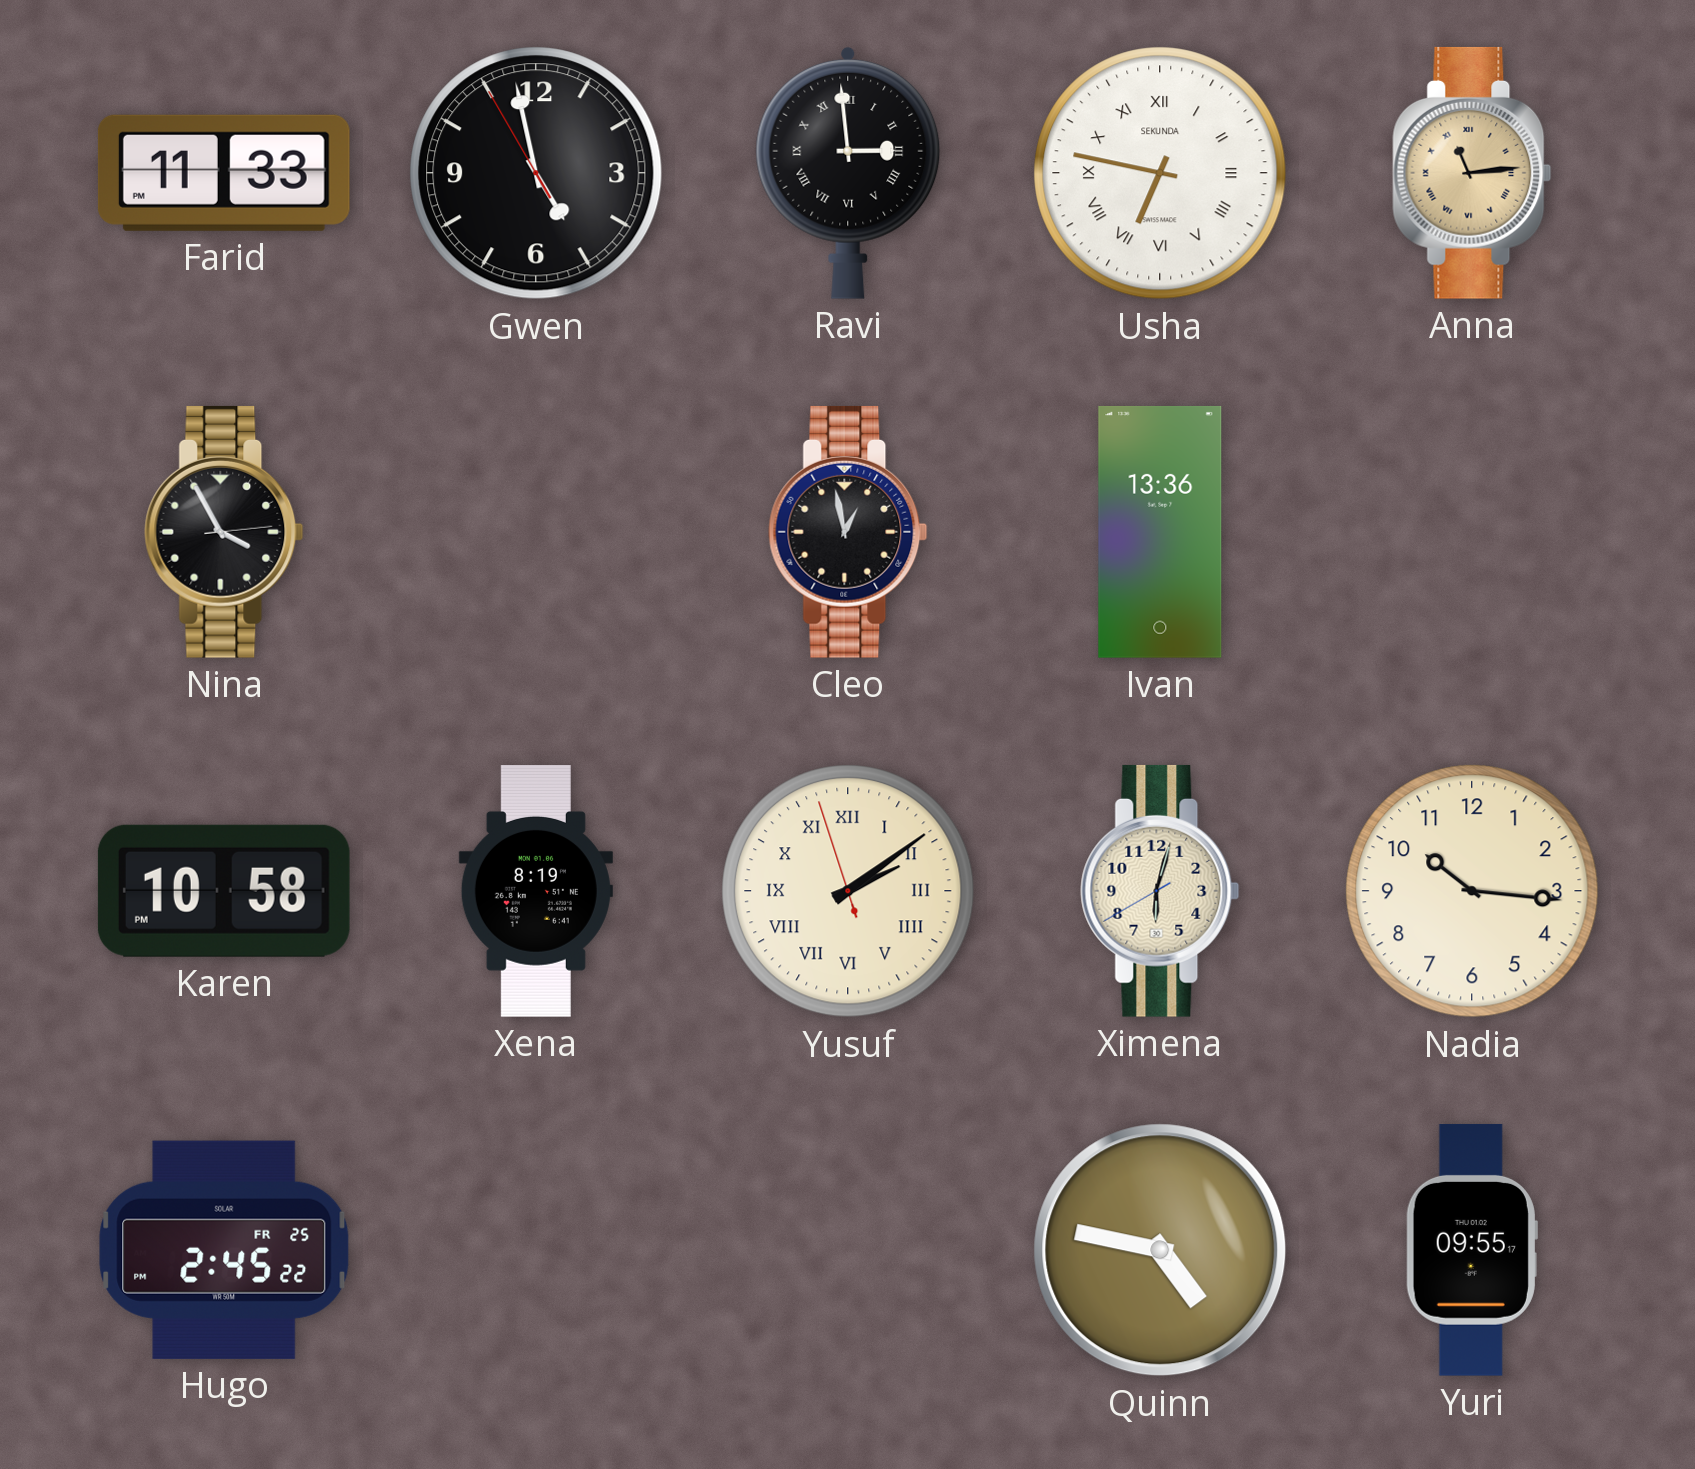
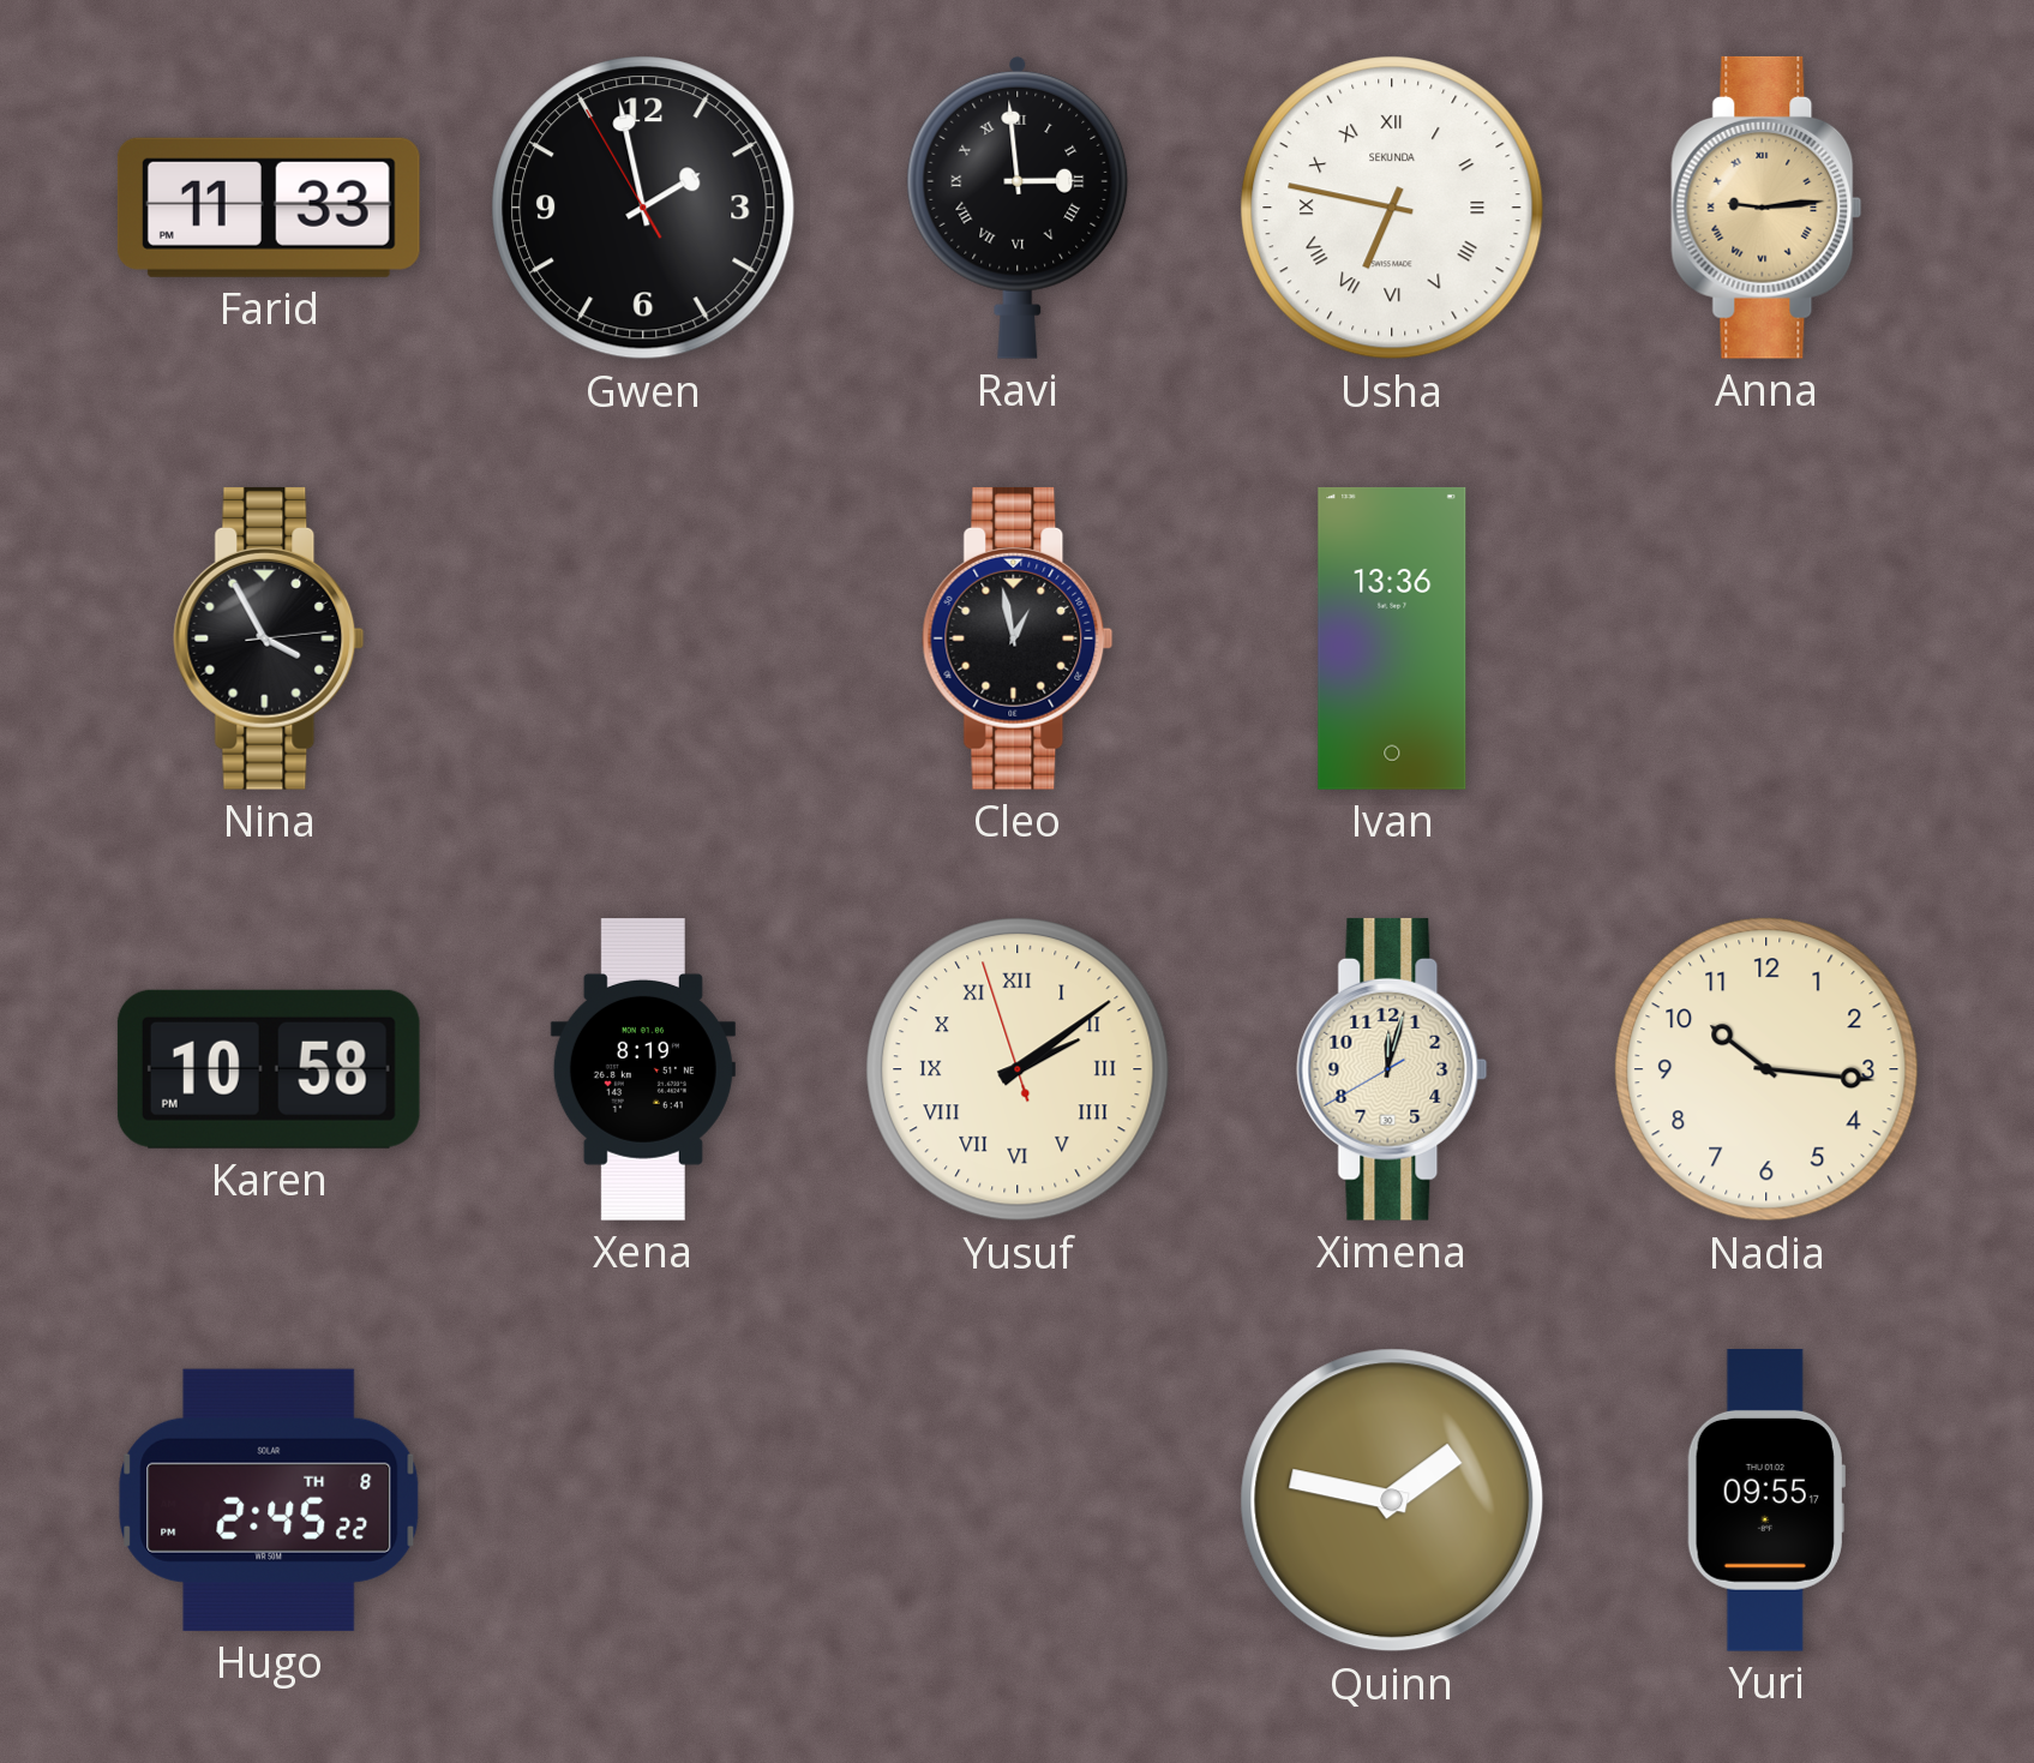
Gwen: 4:57 -> 1:57
Anna: 11:14 -> 9:14
Ximena: 6:02 -> 12:02
Hugo date: FR 25 -> TH 8
Quinn: 4:47 -> 1:47
